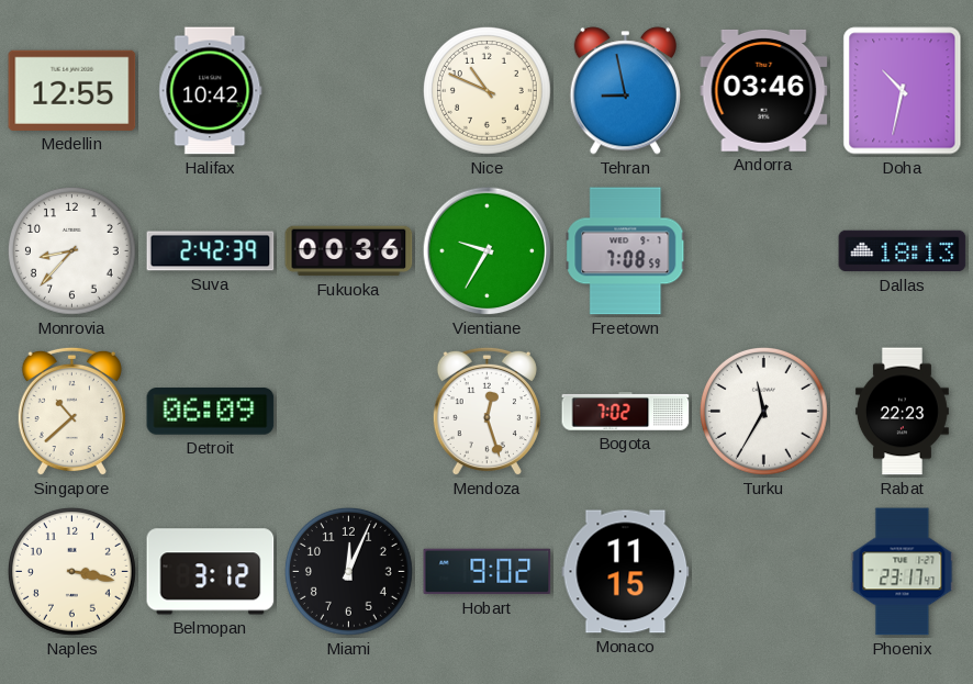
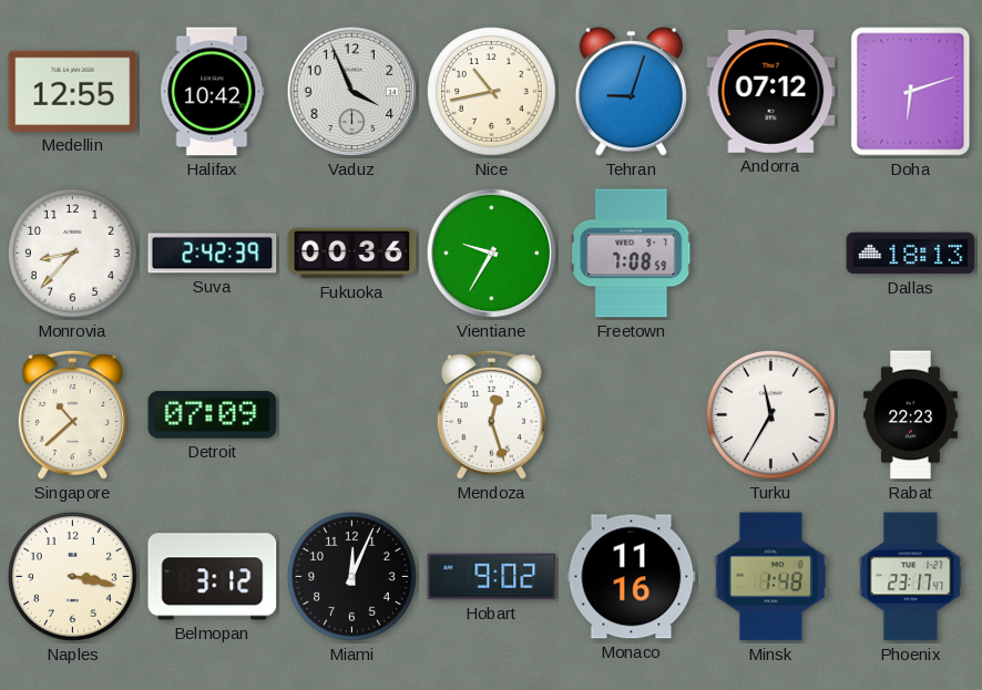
Vaduz: none -> 3:56
Nice: 10:49 -> 10:43
Tehran: 8:58 -> 9:03
Andorra: 03:46 -> 07:12
Doha: 10:32 -> 6:12
Detroit: 06:09 -> 07:09
Bogota: 7:02 -> none
Monaco: 11:15 -> 11:16
Minsk: none -> 1:48
